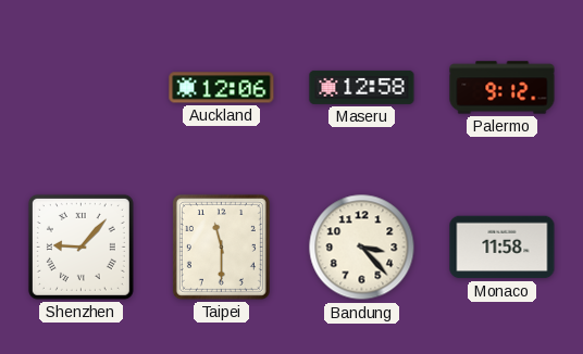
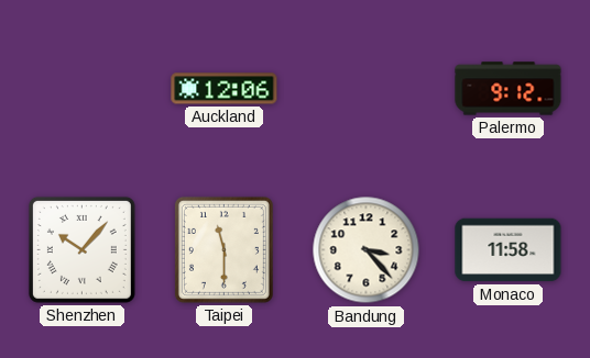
Maseru: 12:58 -> none
Shenzhen: 9:07 -> 10:07
